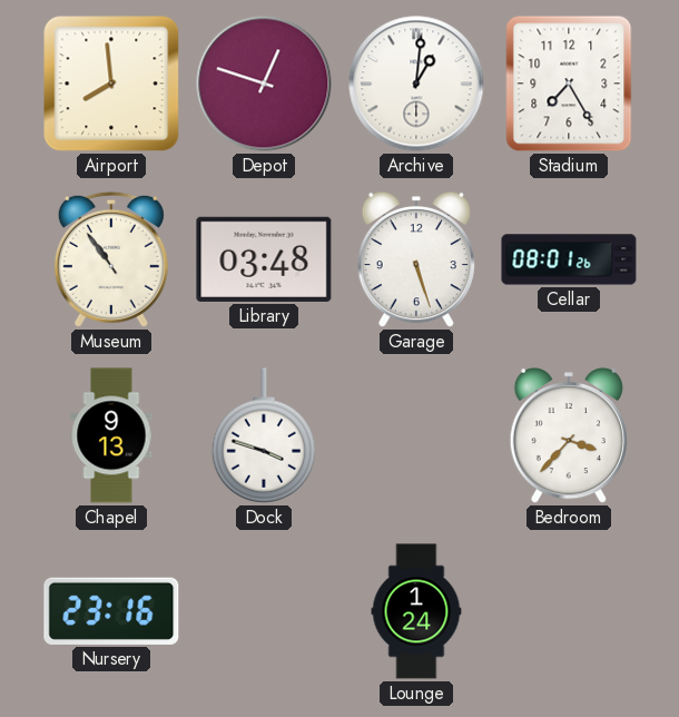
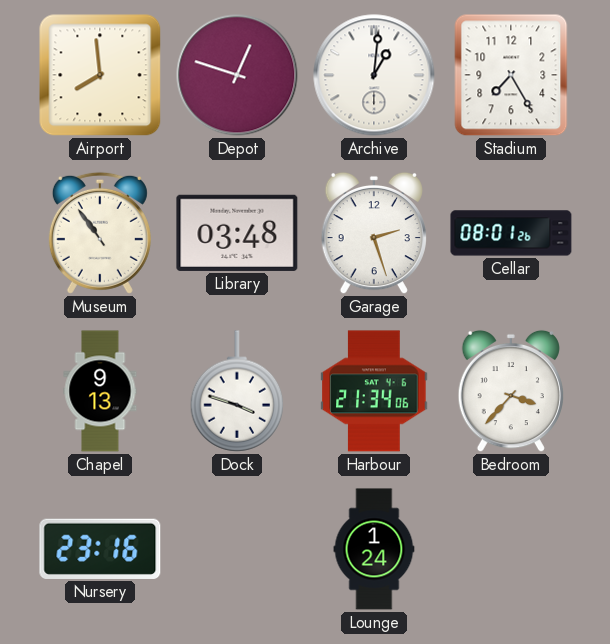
Garage: 5:27 -> 2:27
Harbour: none -> 21:34
